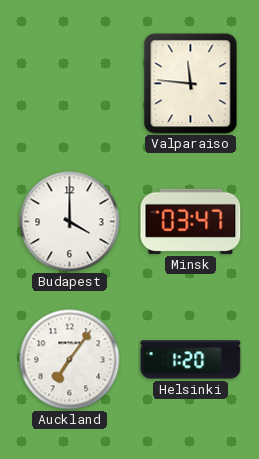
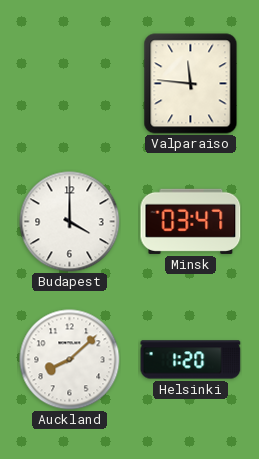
Auckland: 7:06 -> 8:08
